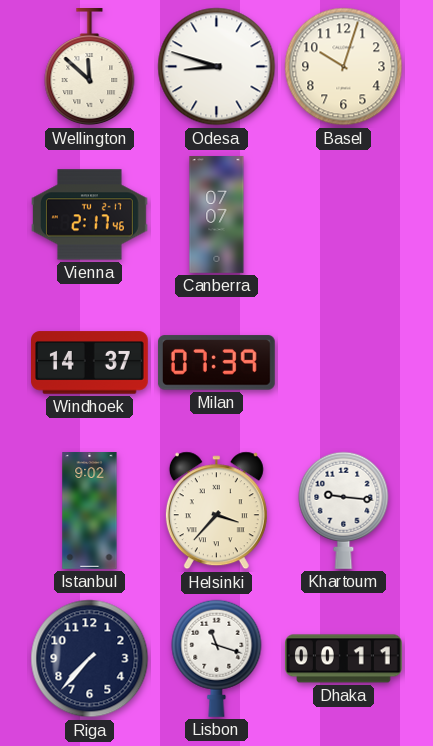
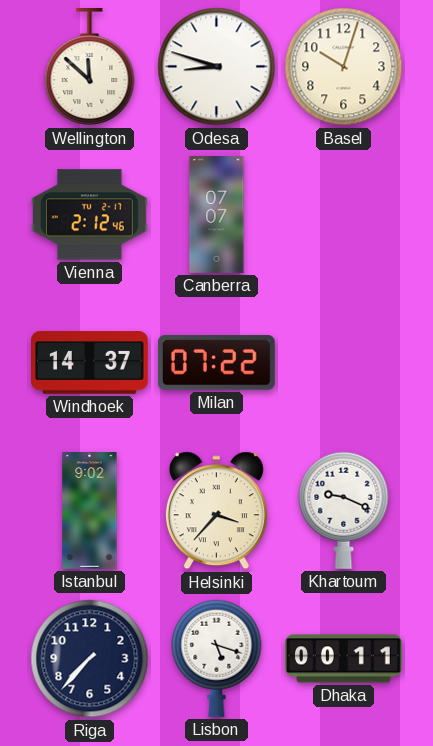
Vienna: 2:17 -> 2:12
Milan: 07:39 -> 07:22
Khartoum: 9:16 -> 9:19
Lisbon: 11:18 -> 5:18
